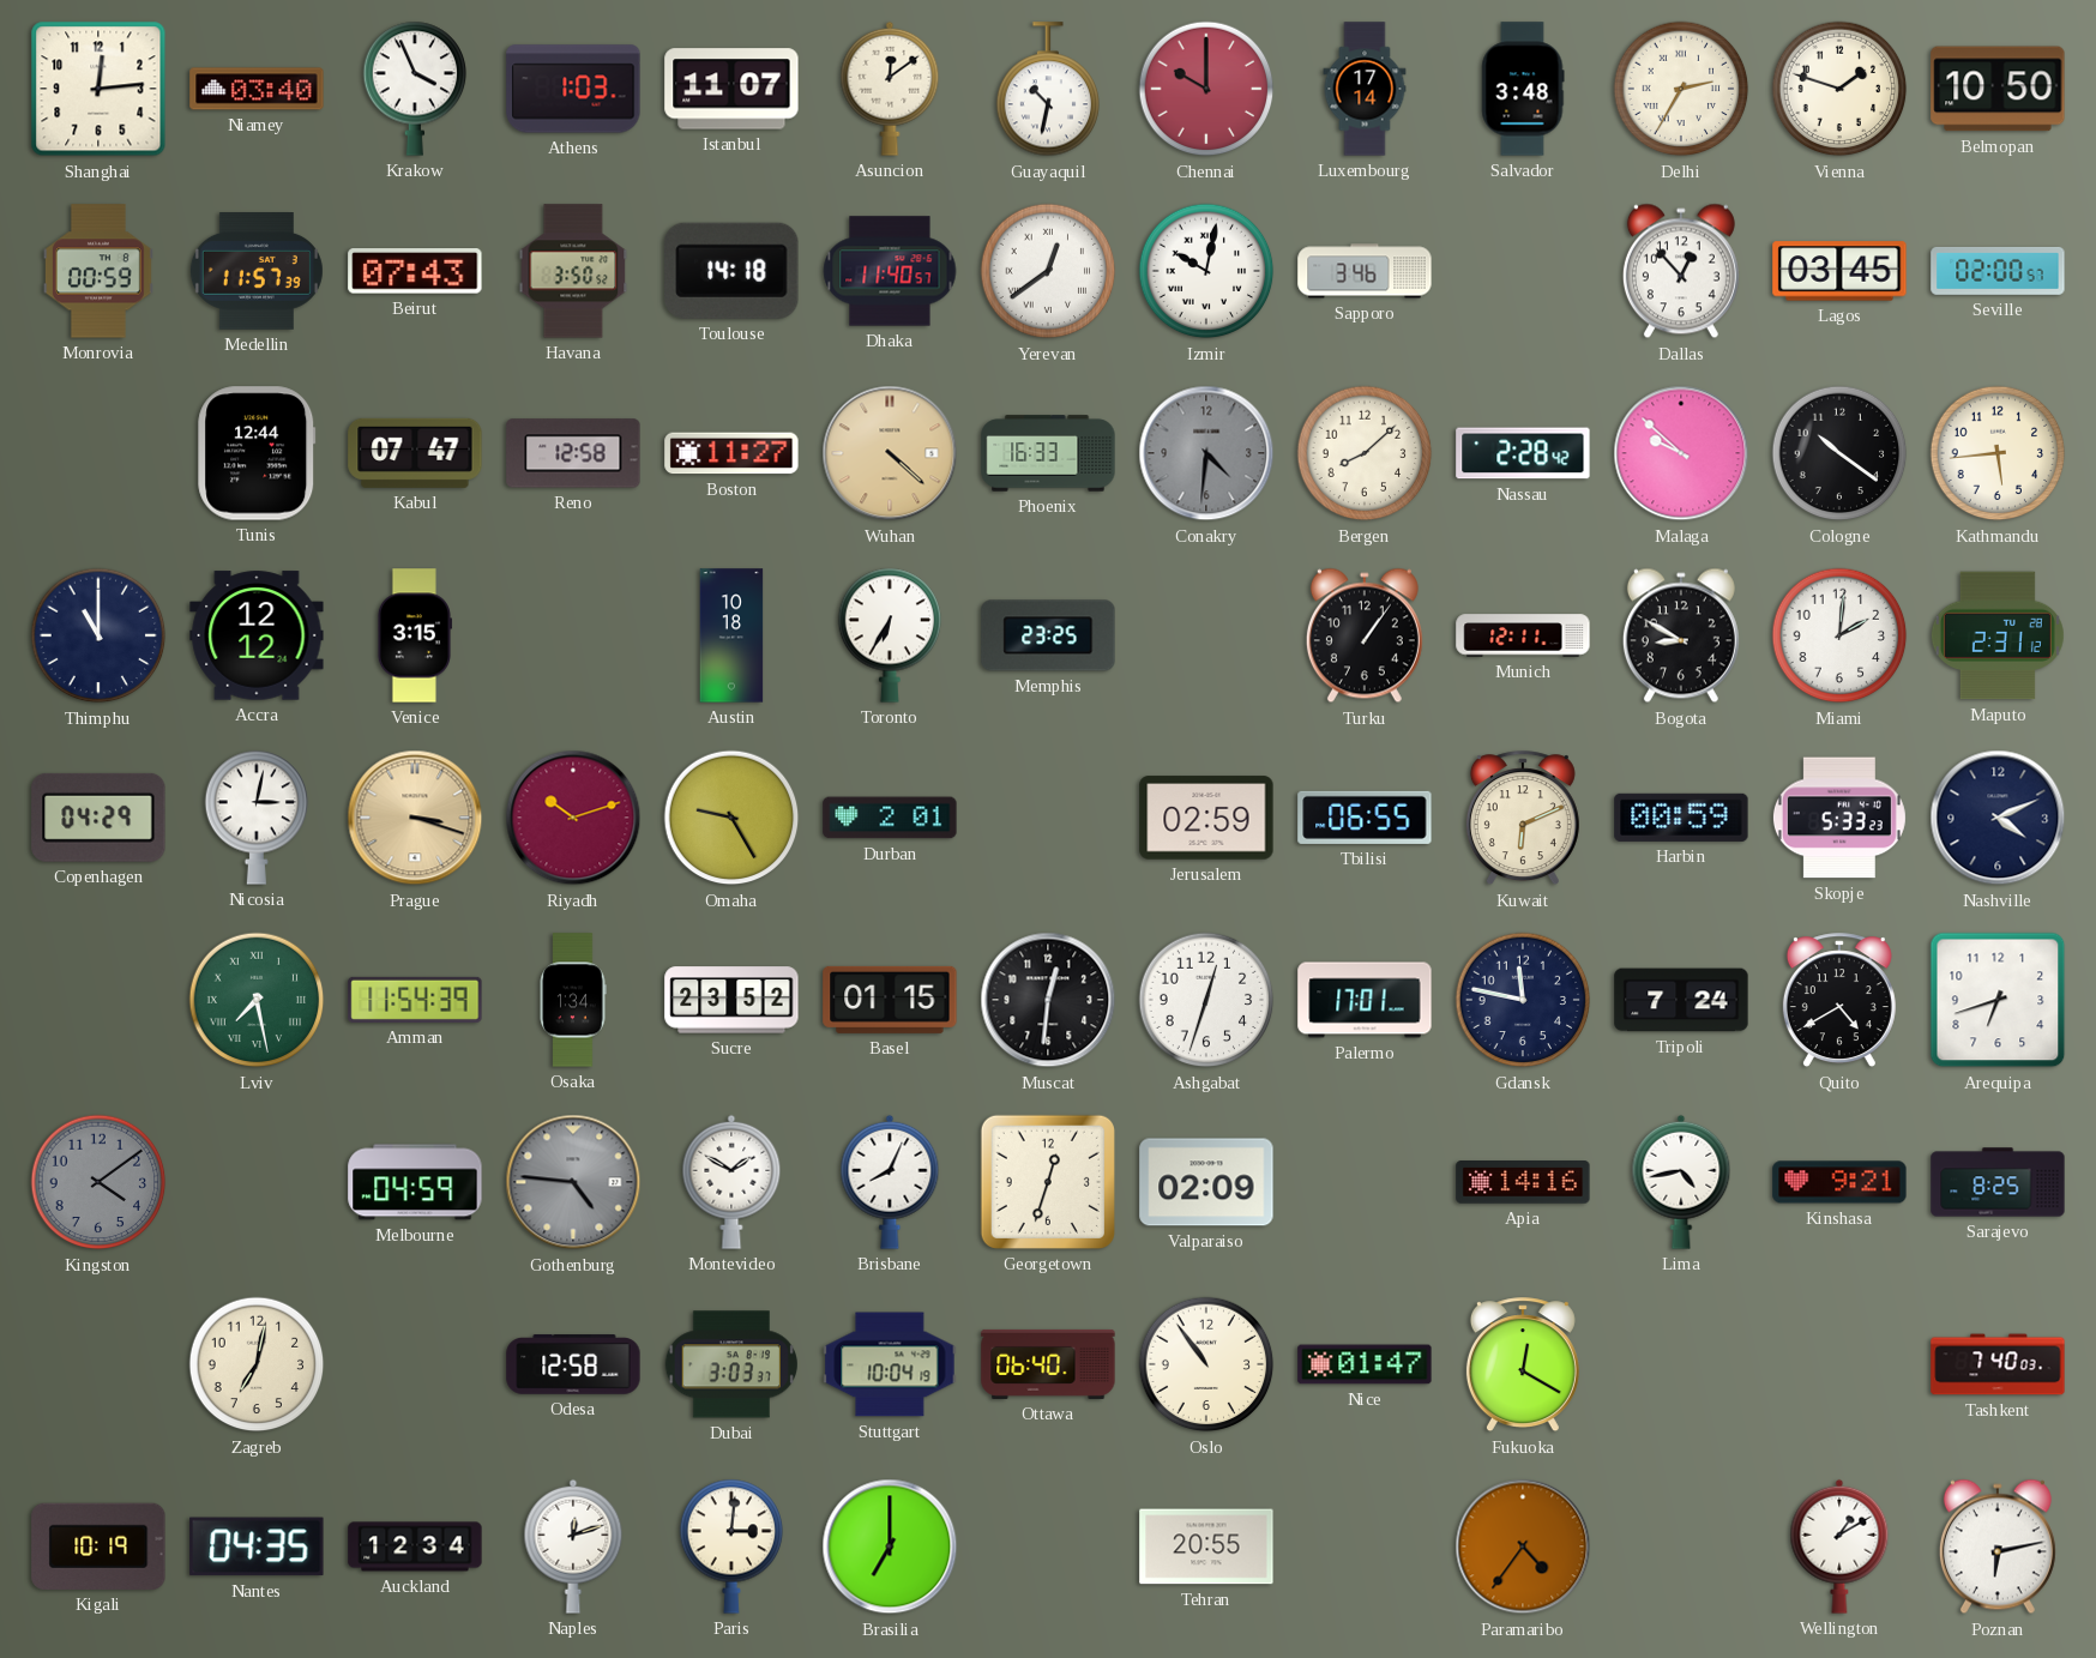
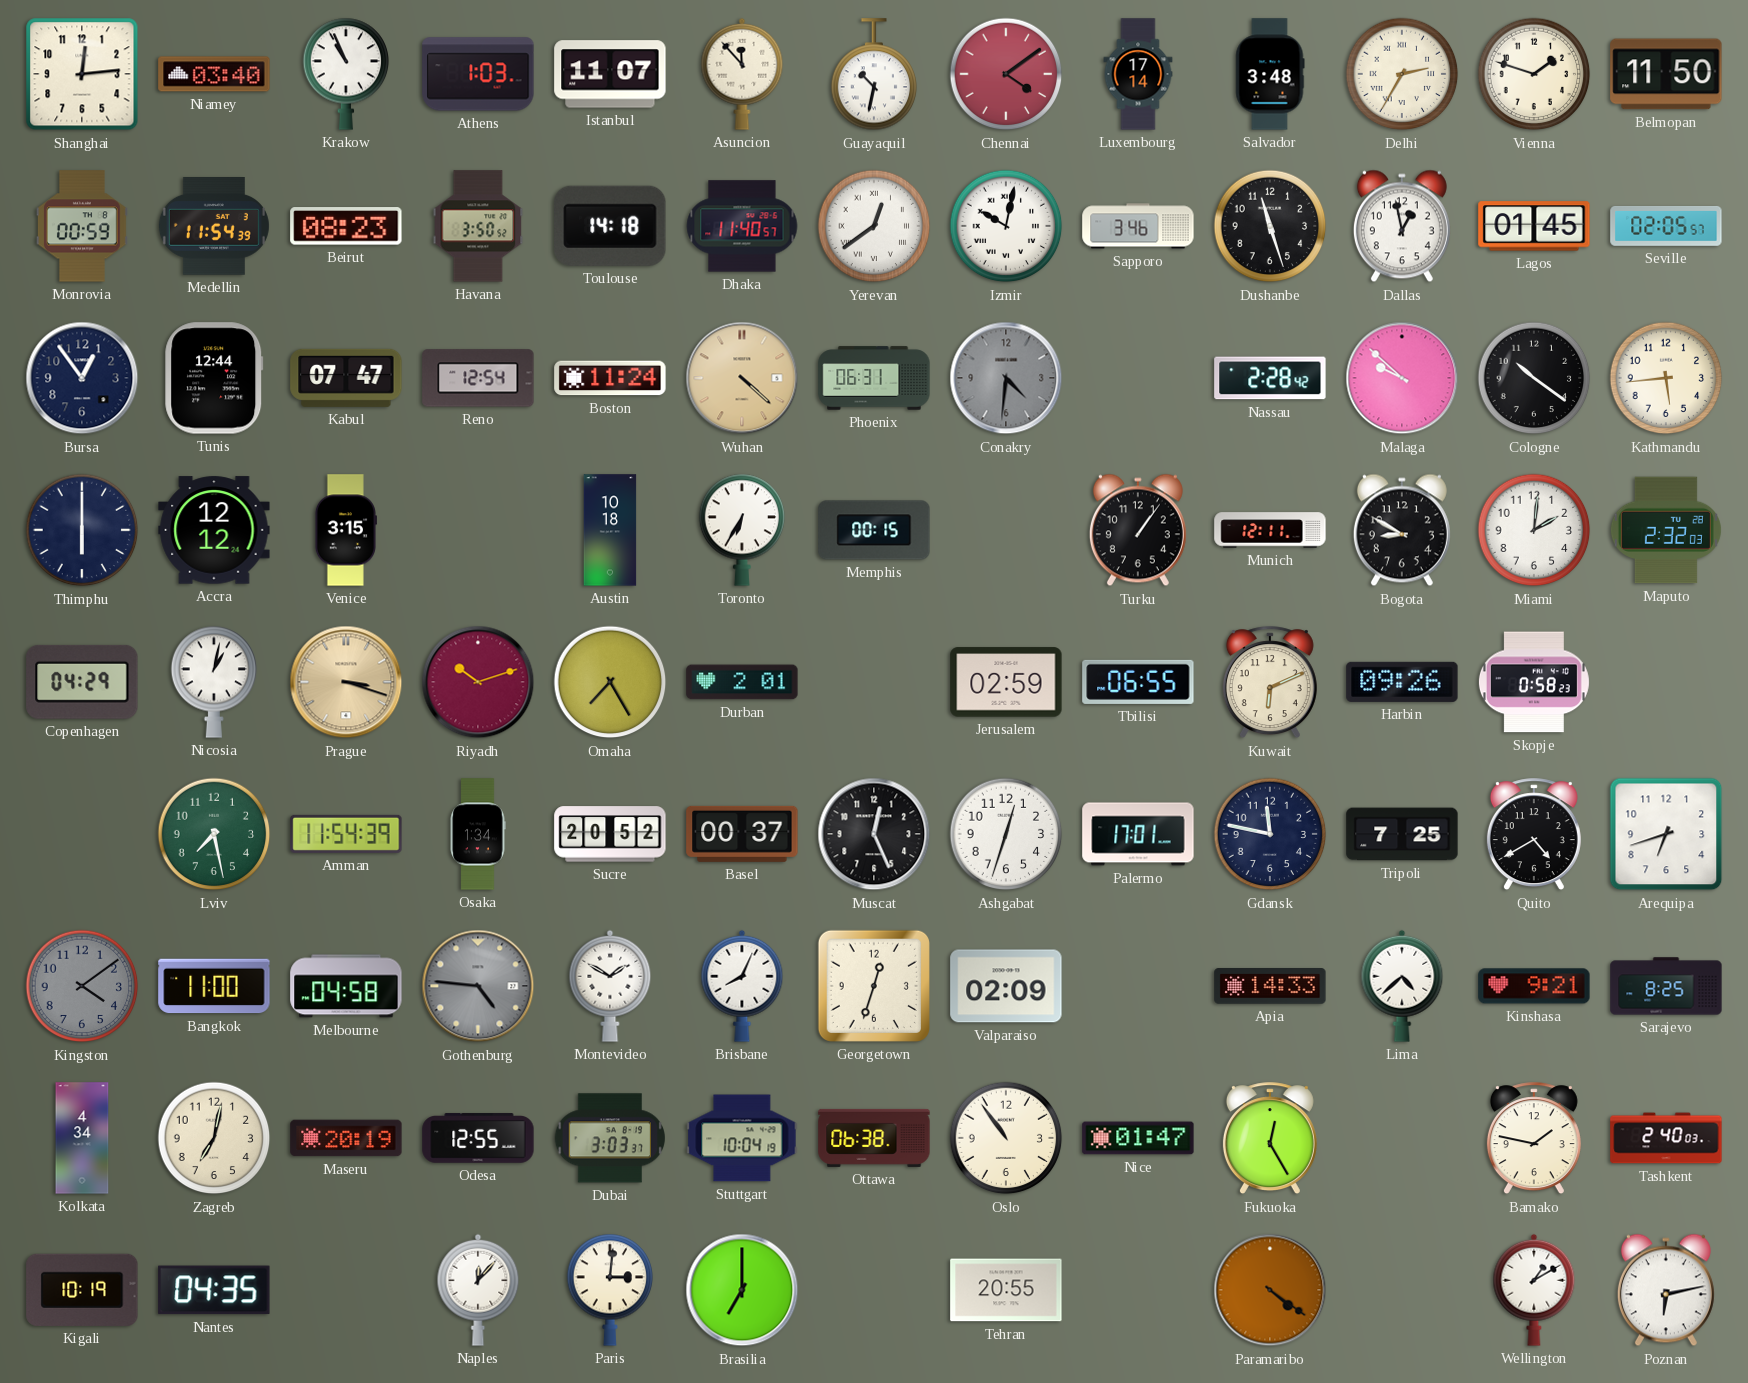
Krakow: 3:56 -> 10:56
Asuncion: 12:09 -> 11:53
Chennai: 10:00 -> 4:09
Belmopan: 10:50 -> 11:50
Medellin: 11:57 -> 11:54
Beirut: 07:43 -> 08:23
Dushanbe: none -> 11:27
Dallas: 12:53 -> 12:58
Lagos: 03:45 -> 01:45
Seville: 02:00 -> 02:05
Bursa: none -> 12:54
Reno: 12:58 -> 12:54
Boston: 11:27 -> 11:24
Phoenix: 16:33 -> 06:31
Bergen: 8:08 -> none
Thimphu: 11:00 -> 6:00
Memphis: 23:25 -> 00:15
Maputo: 2:31 -> 2:32
Nicosia: 3:02 -> 1:02
Omaha: 9:25 -> 7:25
Harbin: 00:59 -> 09:26
Skopje: 5:33 -> 0:58
Nashville: 4:11 -> none
Lviv numerals: Roman -> Arabic
Sucre: 23:52 -> 20:52
Basel: 01:15 -> 00:37
Muscat: 12:31 -> 12:26
Tripoli: 7:24 -> 7:25
Bangkok: none -> 11:00
Melbourne: 04:59 -> 04:58
Apia: 14:16 -> 14:33
Lima: 4:43 -> 4:38
Kolkata: none -> 4:34
Maseru: none -> 20:19
Odesa: 12:58 -> 12:55
Ottawa: 06:40 -> 06:38
Fukuoka: 12:20 -> 12:25
Bamako: none -> 1:47
Tashkent: 7:40 -> 2:40
Auckland: 12:34 -> none
Naples: 12:12 -> 12:07
Paramaribo: 4:36 -> 4:21
